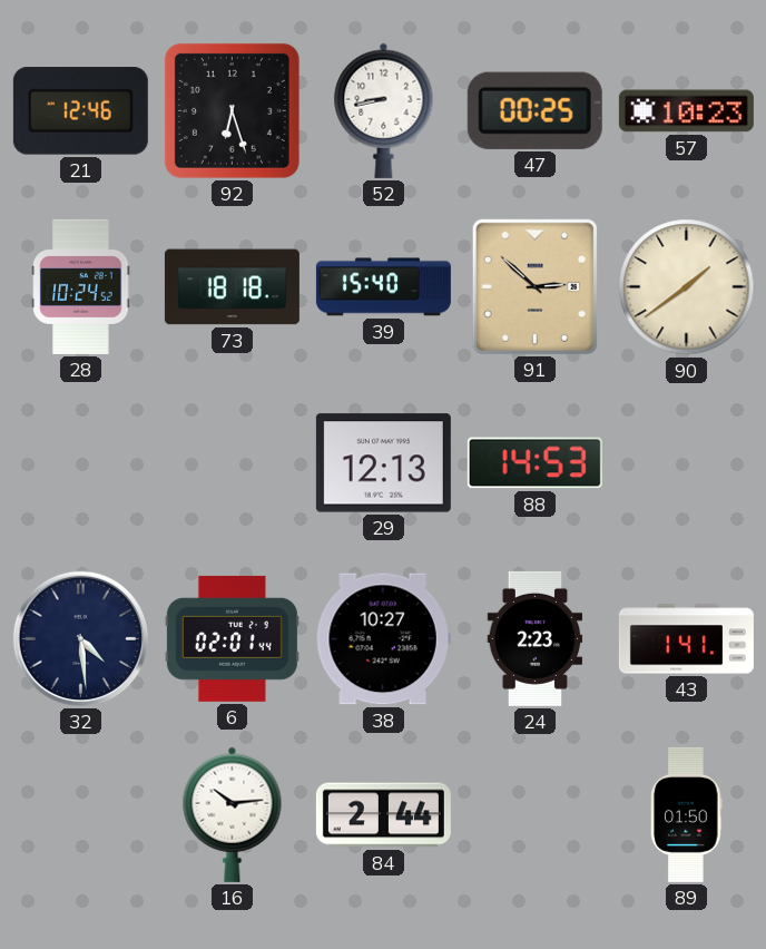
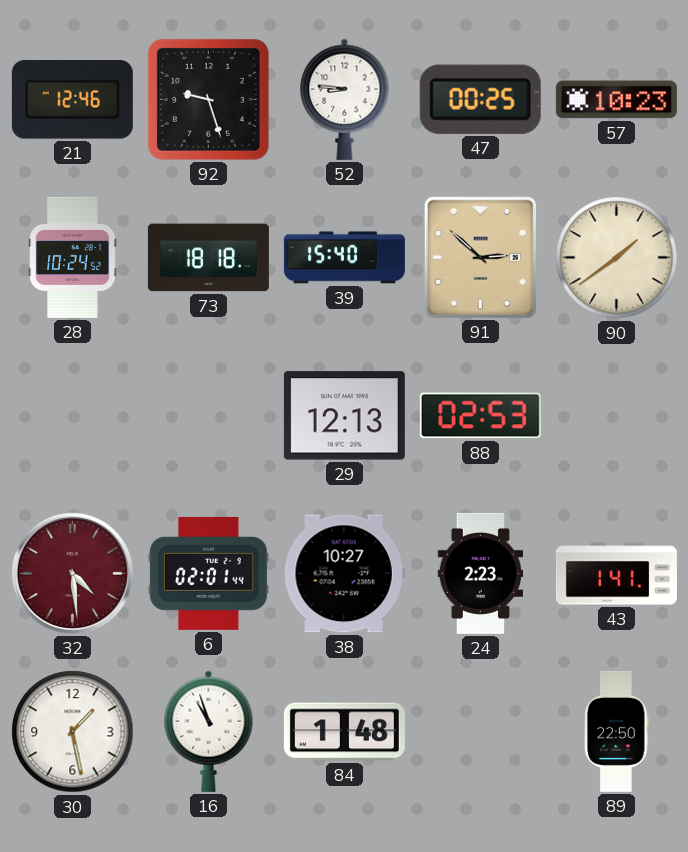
92: 6:27 -> 9:27
52: 8:43 -> 8:46
88: 14:53 -> 02:53
32 dial: navy -> burgundy
30: none -> 1:28
16: 10:14 -> 10:57
84: 2:44 -> 1:48
89: 01:50 -> 22:50
